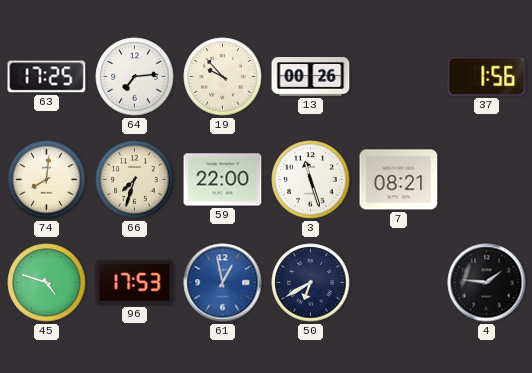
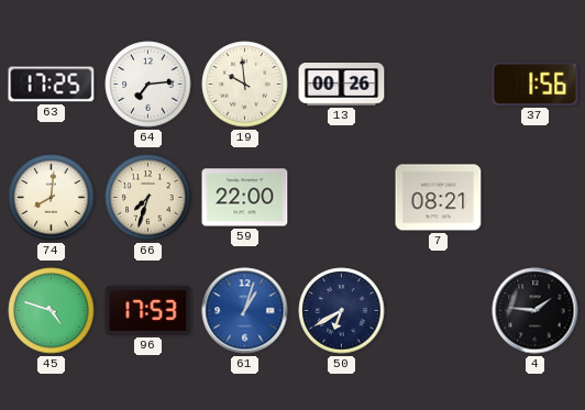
19: 9:53 -> 9:59
3: 11:27 -> none
61: 12:58 -> 1:03
